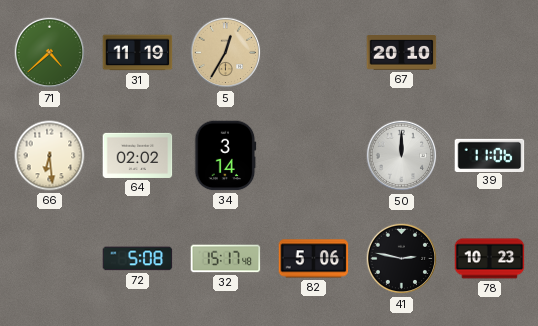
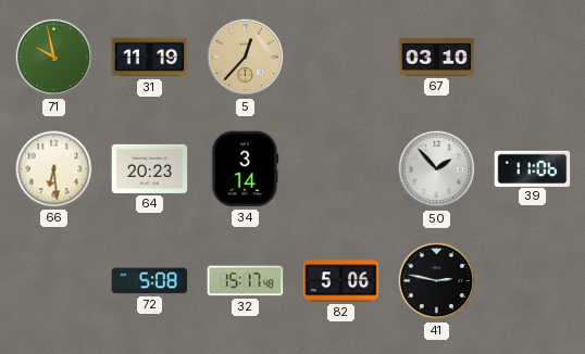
71: 4:38 -> 9:58
5: 12:35 -> 12:37
67: 20:10 -> 03:10
64: 02:02 -> 20:23
50: 12:00 -> 1:53
78: 10:23 -> none
